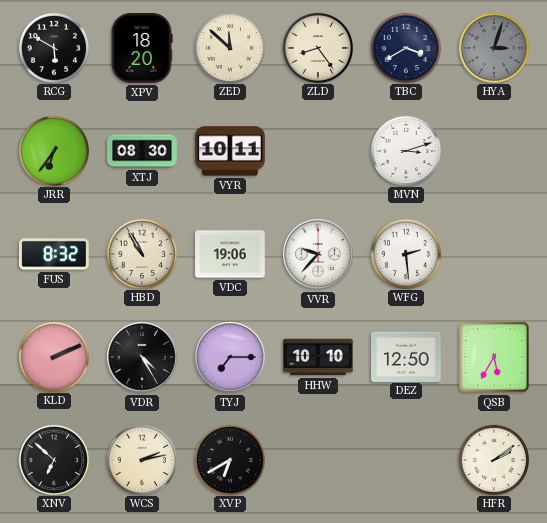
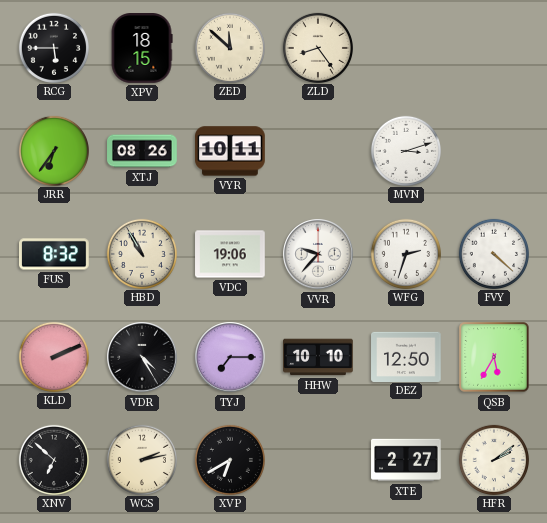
RCG: 5:50 -> 5:45
XPV: 18:20 -> 18:15
TBC: 3:40 -> none
HYA: 3:03 -> none
XTJ: 08:30 -> 08:26
WFG: 2:29 -> 2:33
FVY: none -> 4:22
XTE: none -> 2:27
